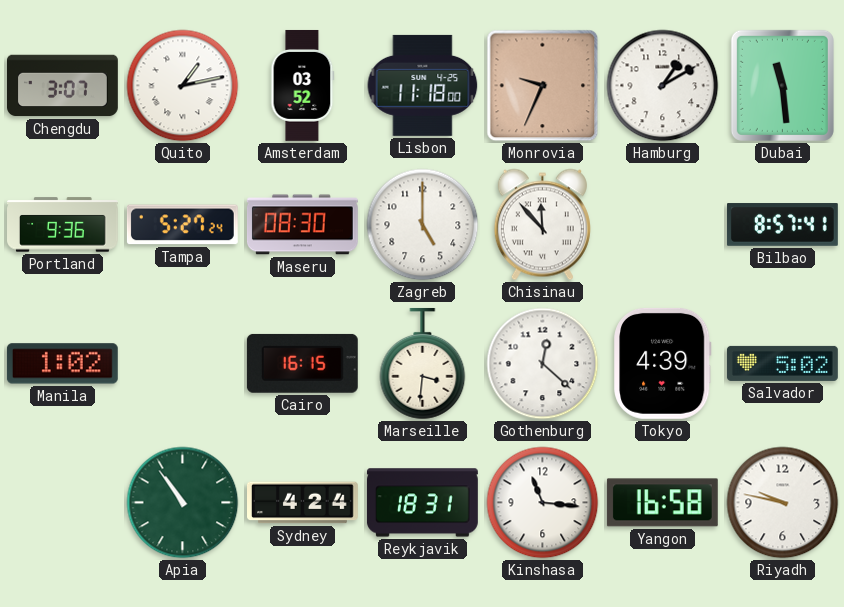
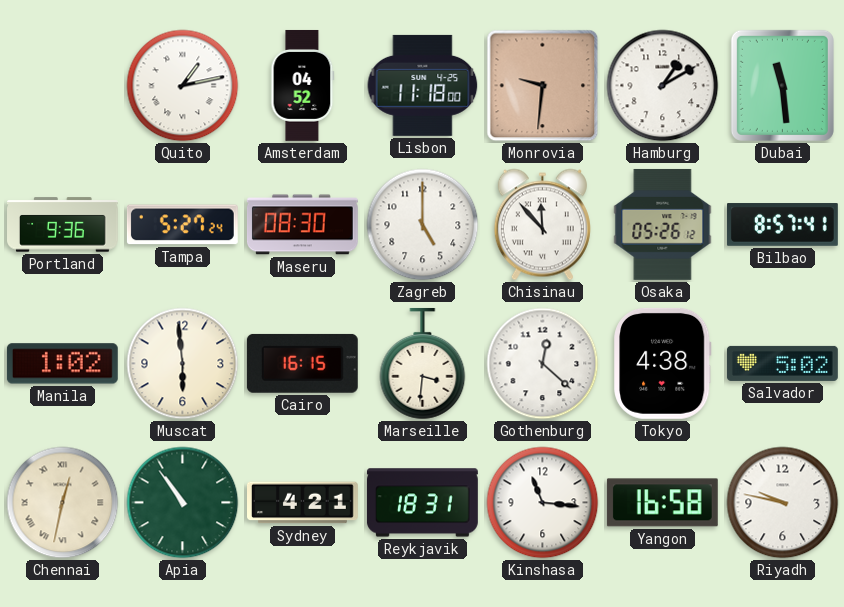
Chengdu: 3:07 -> none
Amsterdam: 03:52 -> 04:52
Monrovia: 9:34 -> 9:31
Osaka: none -> 05:26
Muscat: none -> 5:59
Tokyo: 4:39 -> 4:38
Chennai: none -> 12:32
Sydney: 4:24 -> 4:21
